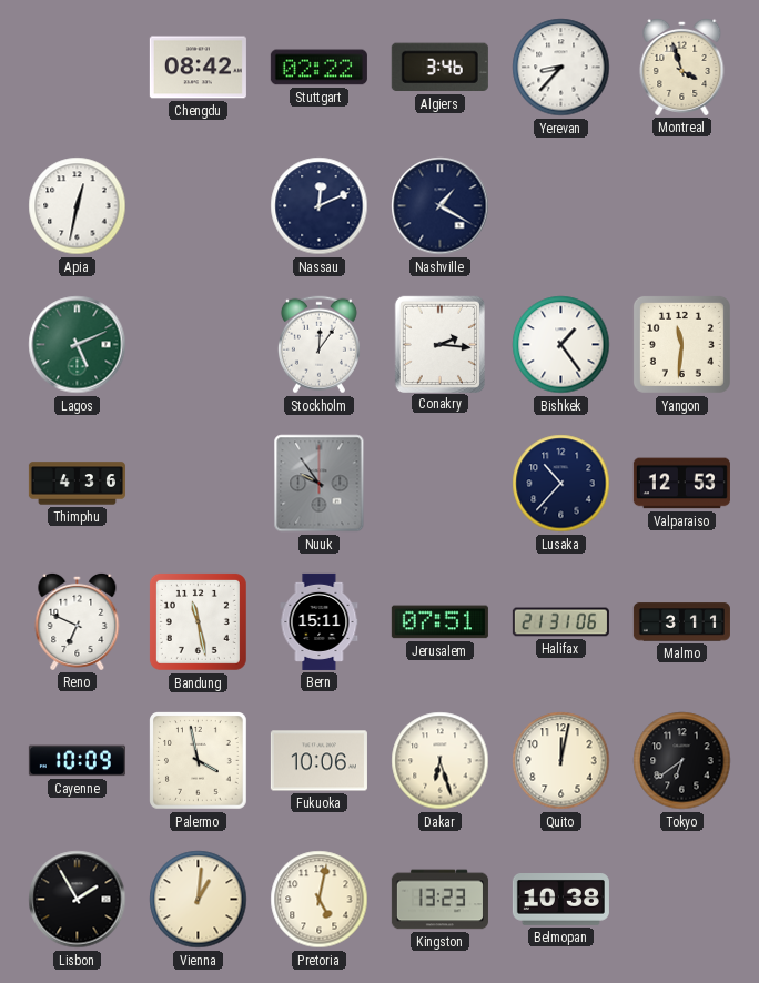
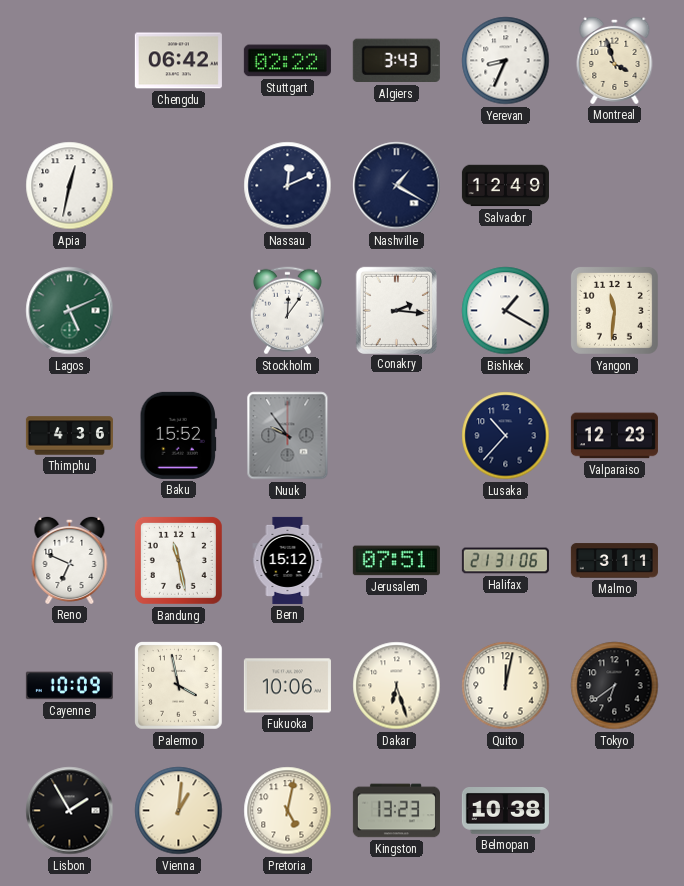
Chengdu: 08:42 -> 06:42
Algiers: 3:46 -> 3:43
Yerevan: 8:37 -> 8:34
Salvador: none -> 12:49
Bishkek: 1:24 -> 1:20
Baku: none -> 15:52
Valparaiso: 12:53 -> 12:23
Bern: 15:11 -> 15:12
